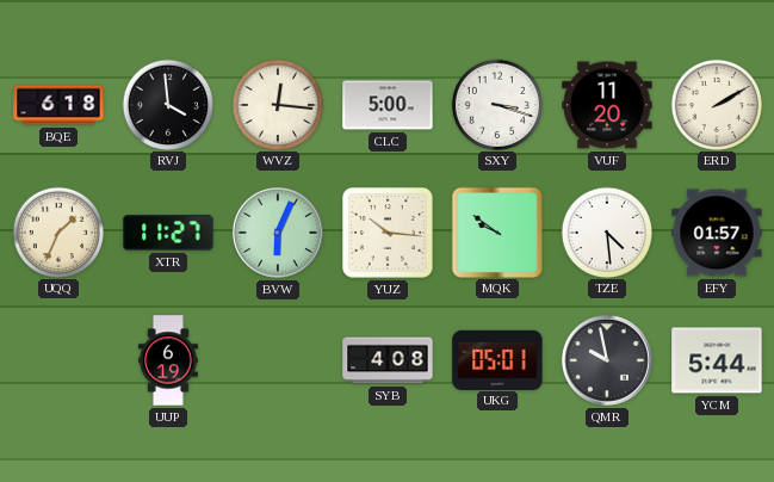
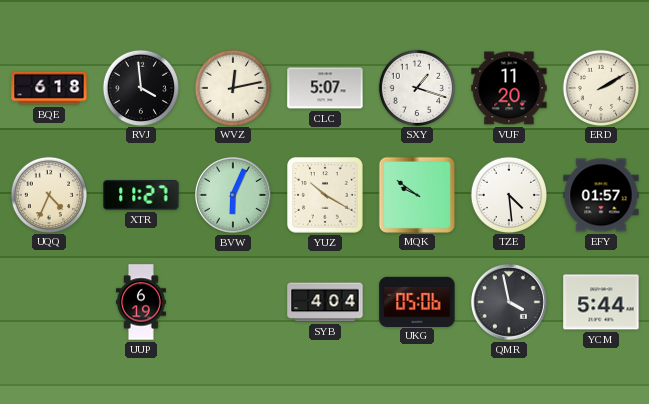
WVZ: 12:16 -> 12:13
CLC: 5:00 -> 5:07
SXY: 3:18 -> 1:18
UQQ: 1:34 -> 4:34
YUZ: 10:16 -> 10:20
SYB: 4:08 -> 4:04
UKG: 05:01 -> 05:06
QMR: 9:58 -> 3:58
